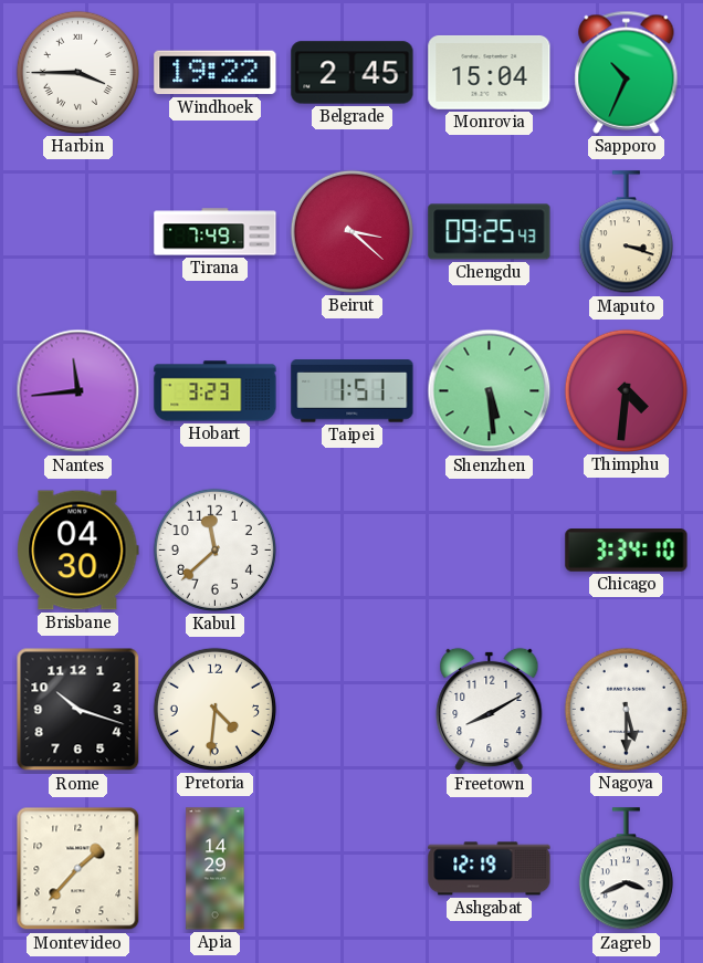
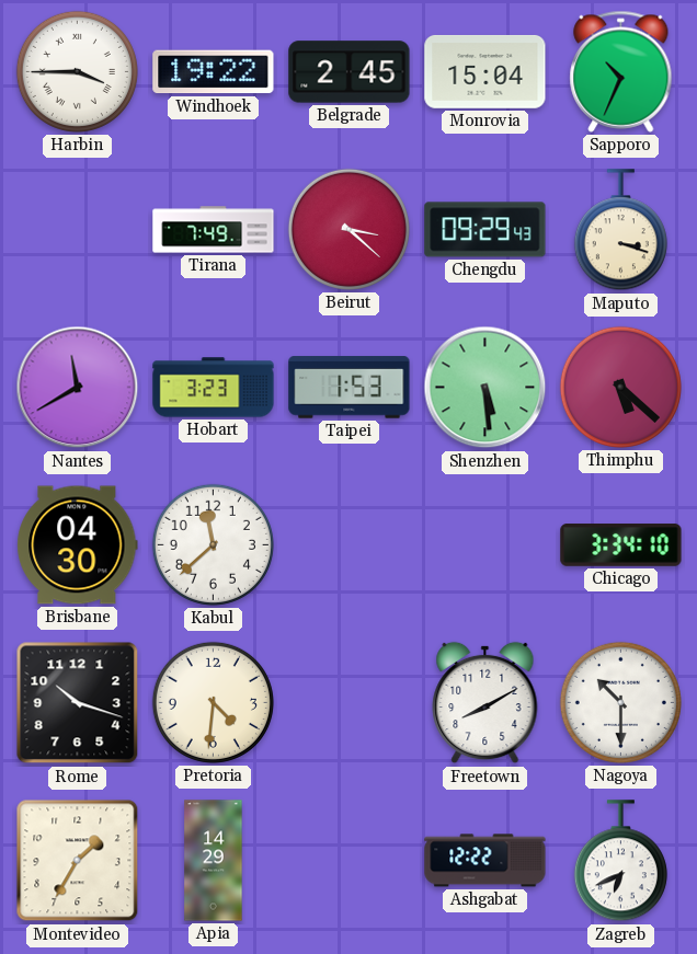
Chengdu: 09:25 -> 09:29
Nantes: 11:44 -> 11:40
Taipei: 1:51 -> 1:53
Thimphu: 4:31 -> 5:22
Nagoya: 5:30 -> 10:30
Montevideo: 1:37 -> 1:35
Ashgabat: 12:19 -> 12:22
Zagreb: 3:41 -> 6:41
